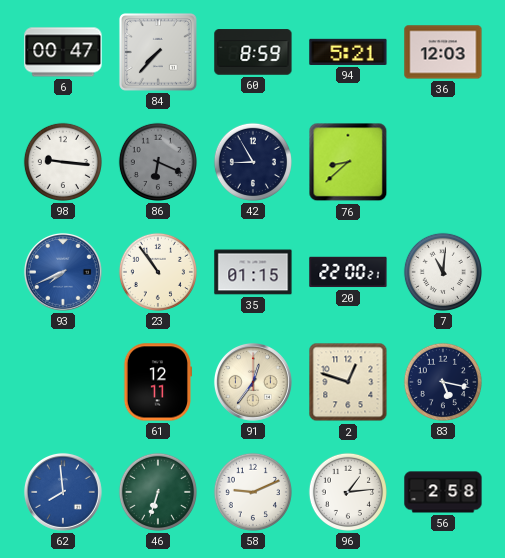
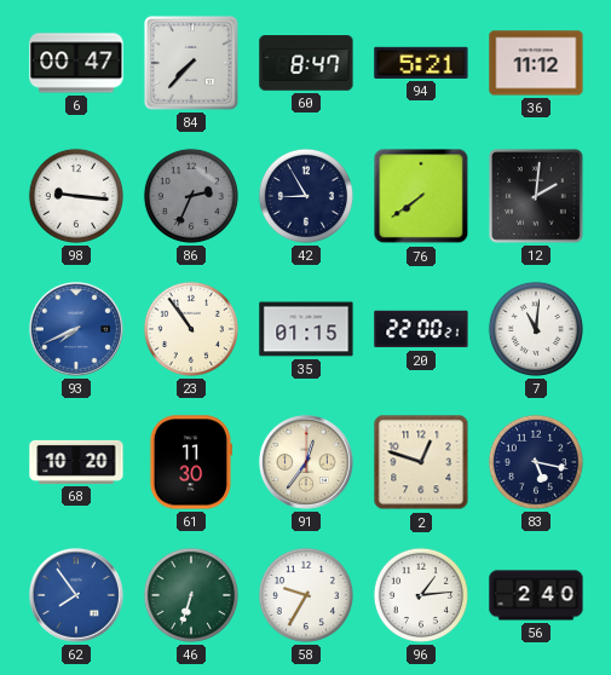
60: 8:59 -> 8:47
36: 12:03 -> 11:12
86: 6:19 -> 2:34
76: 8:38 -> 7:39
12: none -> 2:01
68: none -> 10:20
61: 12:11 -> 11:30
62: 7:59 -> 7:54
58: 9:11 -> 9:35
56: 2:58 -> 2:40
